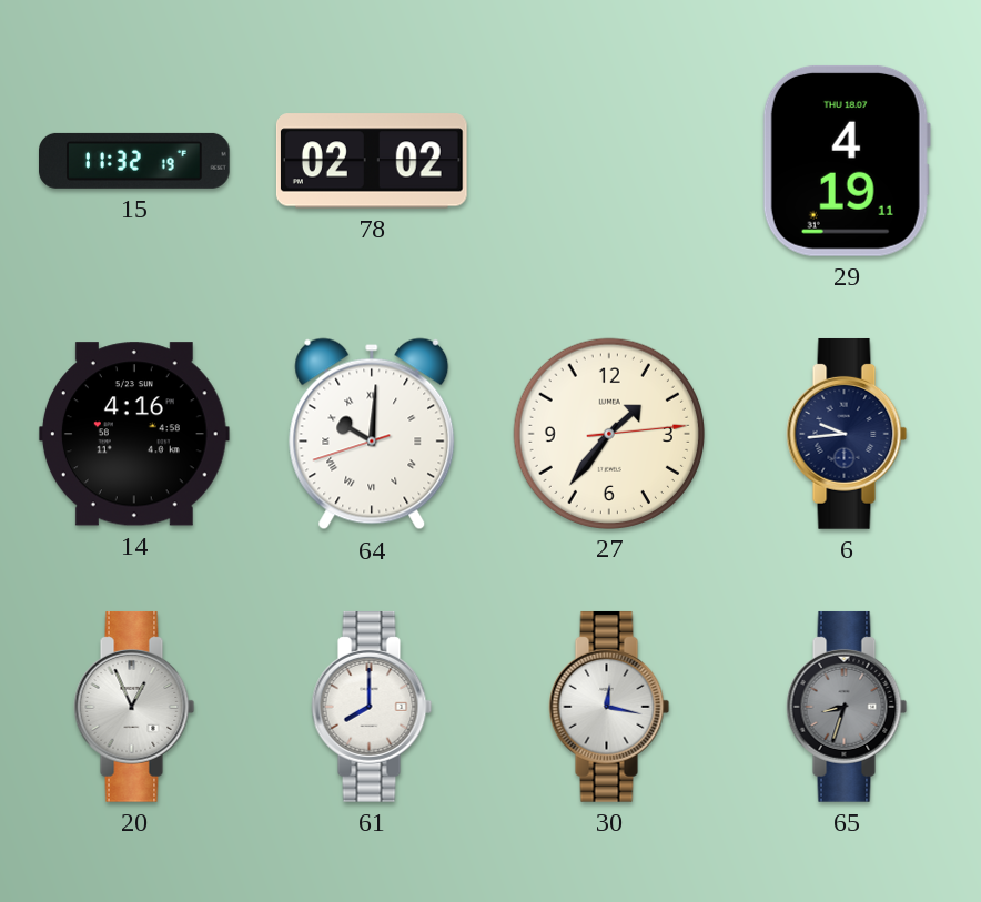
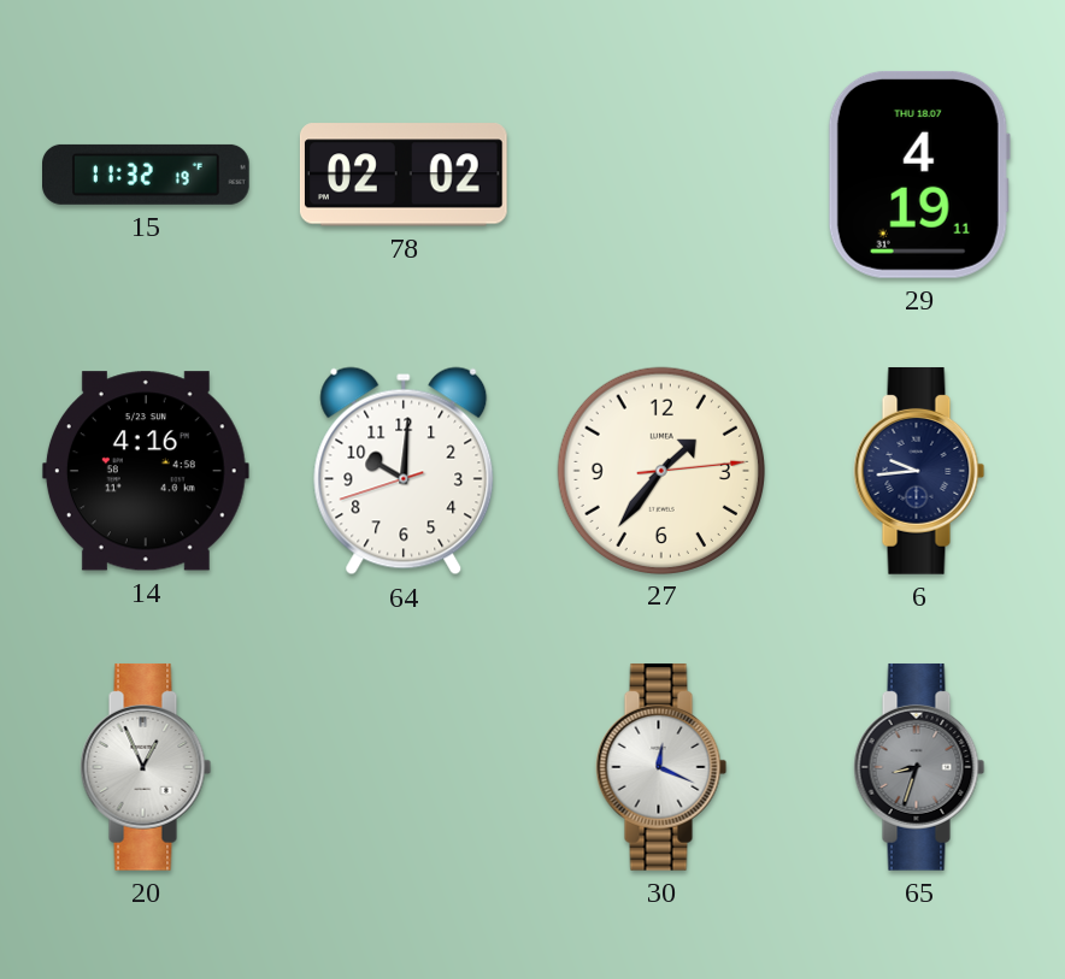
64 numerals: Roman -> Arabic
61: 8:00 -> none
30: 12:17 -> 12:19
